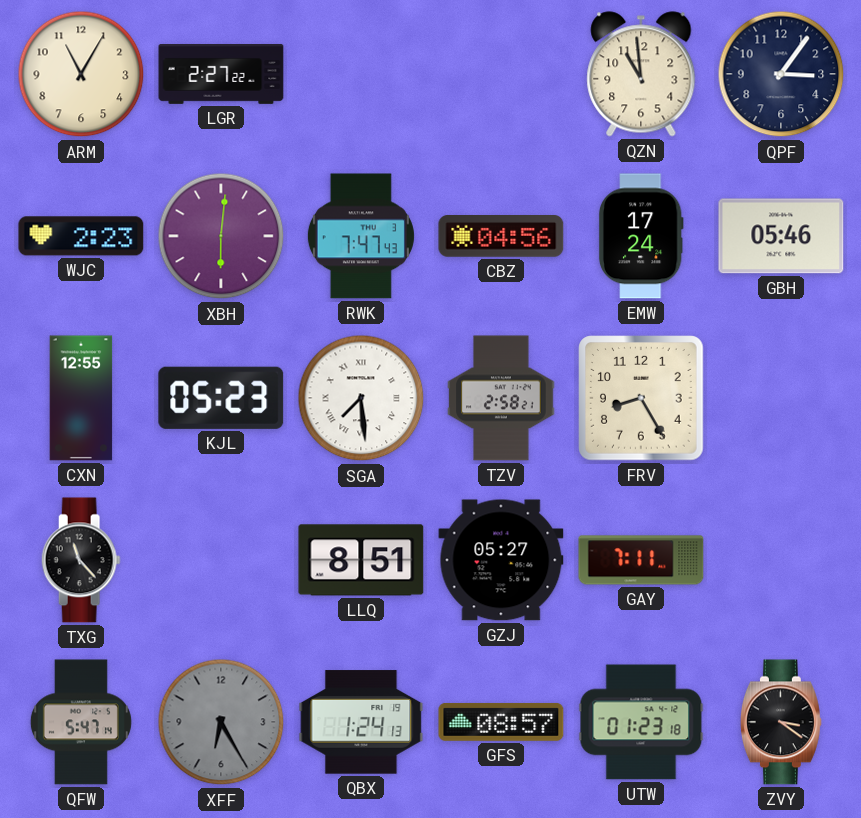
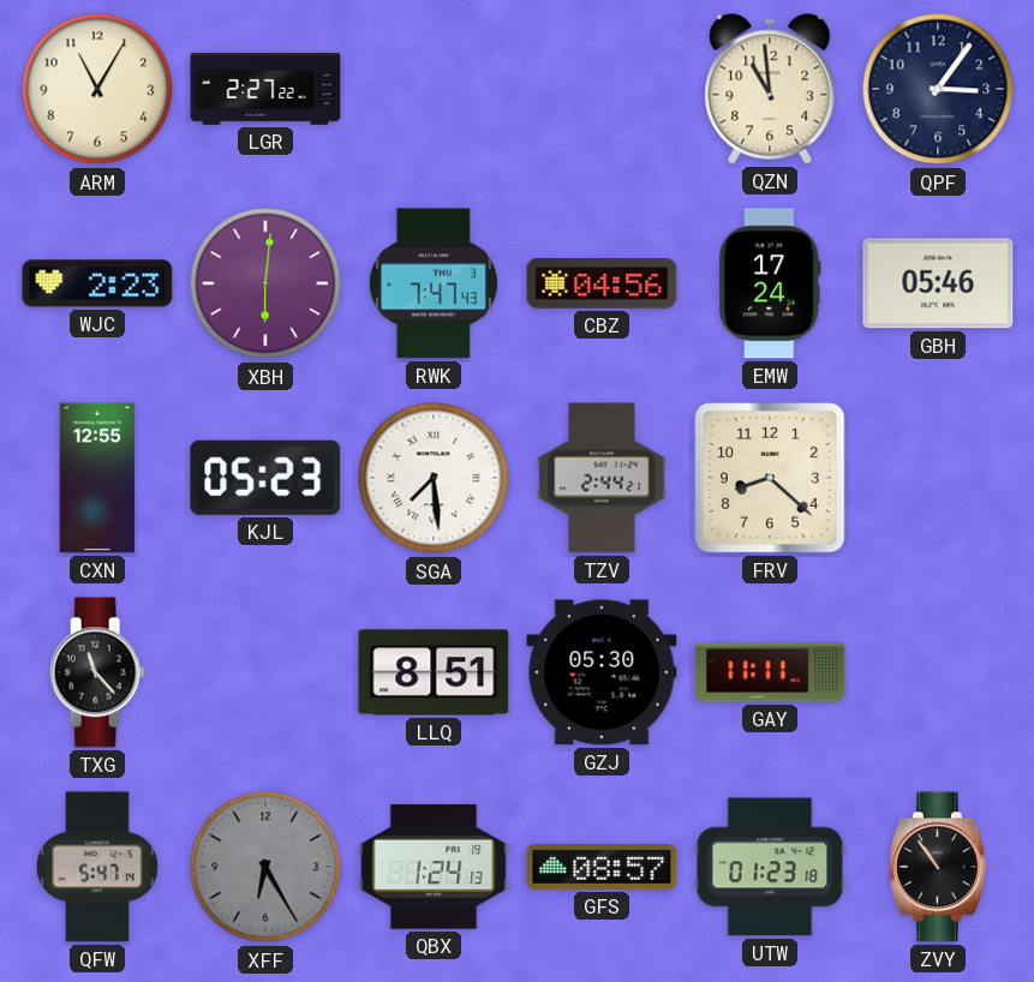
TZV: 2:58 -> 2:44
FRV: 8:25 -> 8:22
GZJ: 05:27 -> 05:30
GAY: 7:11 -> 11:11
ZVY: 3:21 -> 10:54
